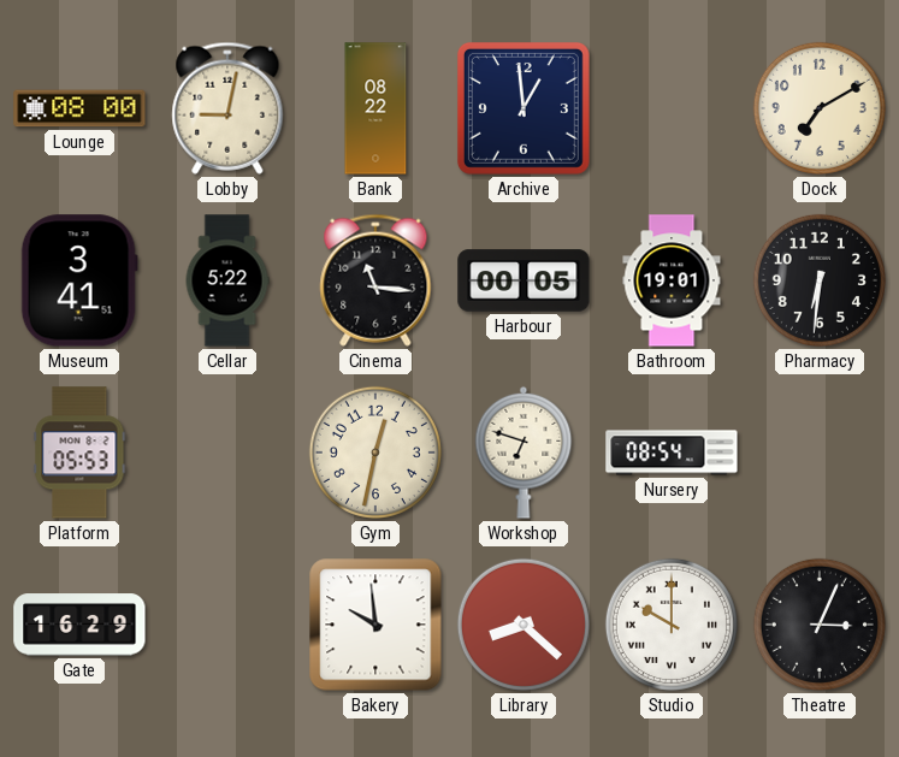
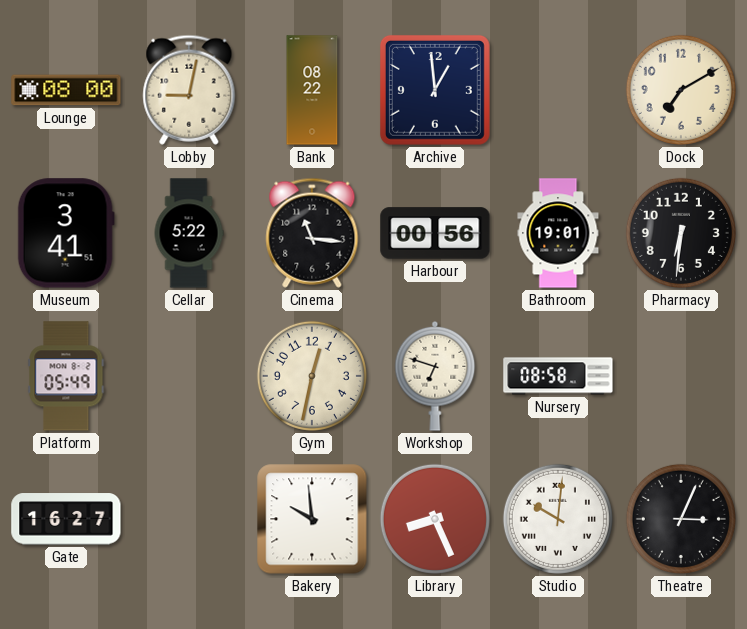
Harbour: 00:05 -> 00:56
Platform: 05:53 -> 05:49
Nursery: 08:54 -> 08:58
Gate: 16:29 -> 16:27
Library: 8:22 -> 8:26
Studio: 10:00 -> 10:01
